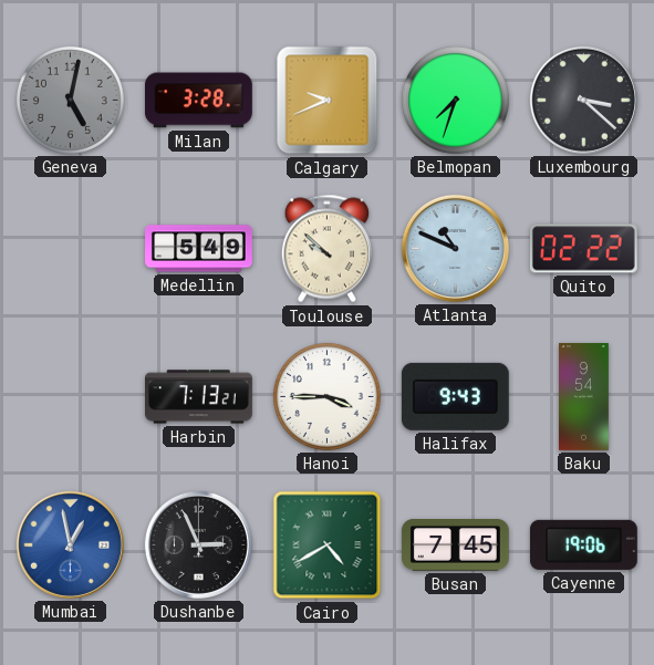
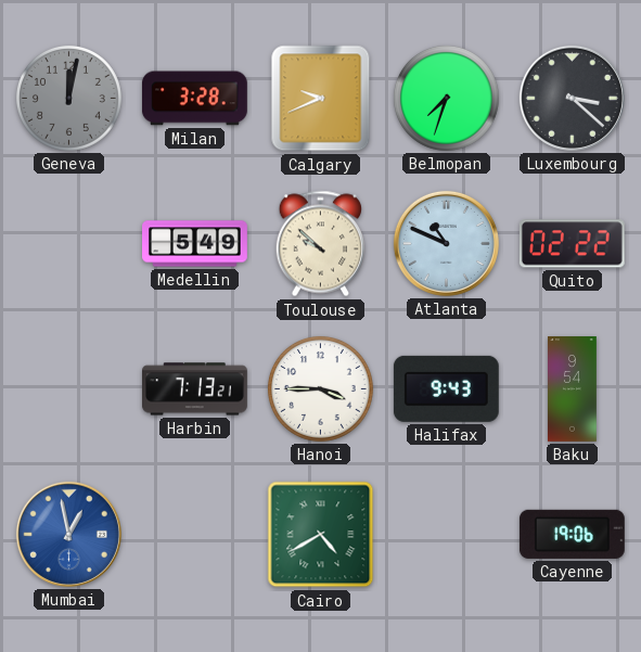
Geneva: 5:02 -> 12:02
Dushanbe: 2:56 -> none
Busan: 7:45 -> none
